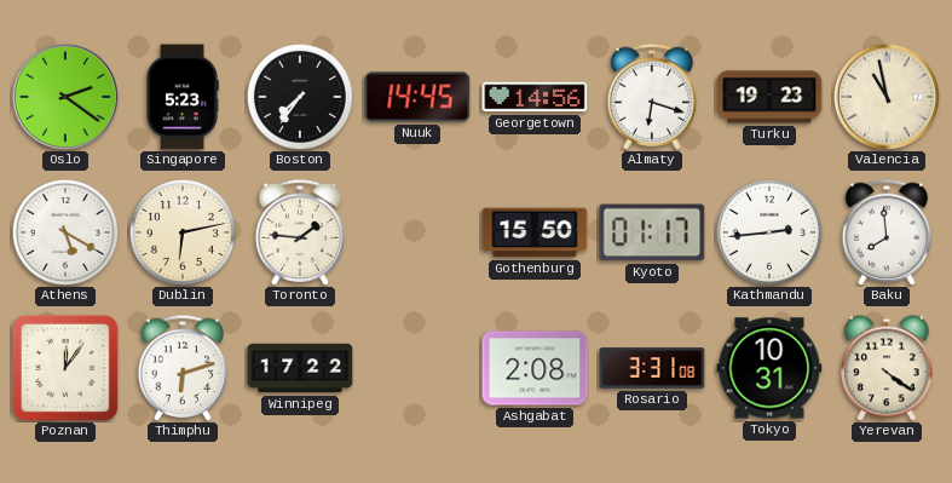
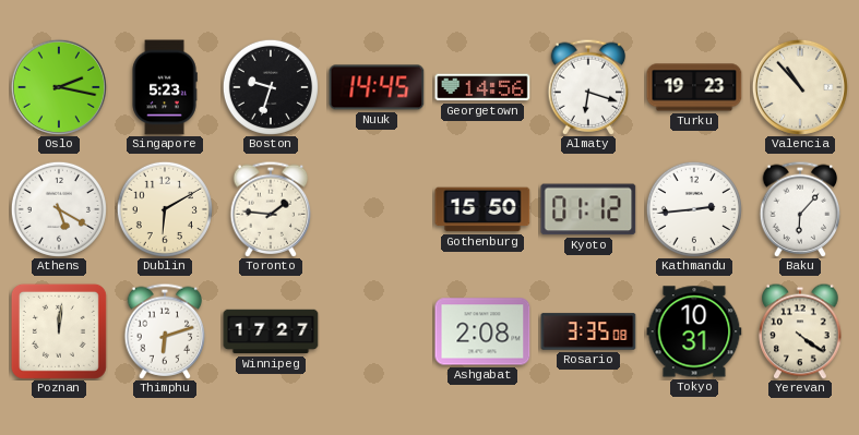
Oslo: 2:21 -> 2:17
Boston: 7:36 -> 9:33
Valencia: 10:58 -> 10:53
Dublin: 6:13 -> 6:10
Kyoto: 01:17 -> 01:12
Baku: 7:59 -> 6:07
Poznan: 12:06 -> 12:01
Winnipeg: 17:22 -> 17:27
Rosario: 3:31 -> 3:35
